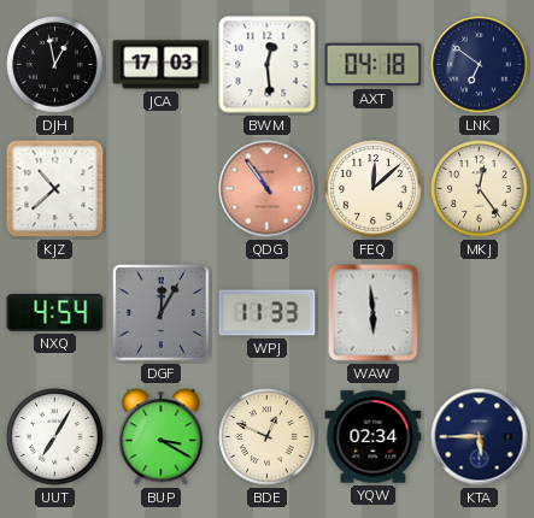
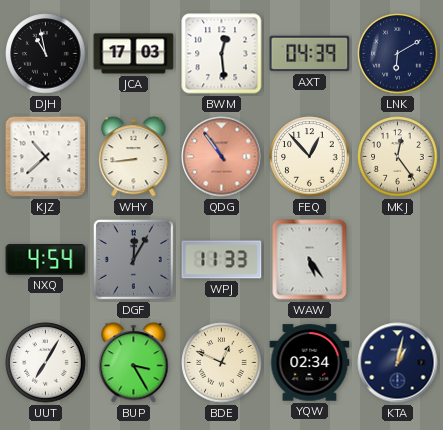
DJH: 12:58 -> 10:58
AXT: 04:18 -> 04:39
LNK: 6:51 -> 6:10
WHY: none -> 8:44
FEQ: 12:08 -> 12:53
WAW: 5:59 -> 5:24
BUP: 3:20 -> 3:25
KTA: 5:45 -> 1:02
